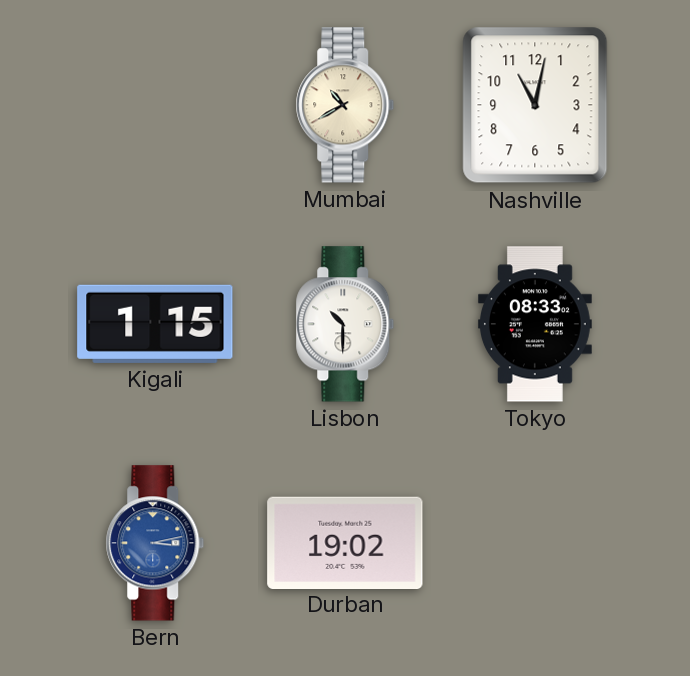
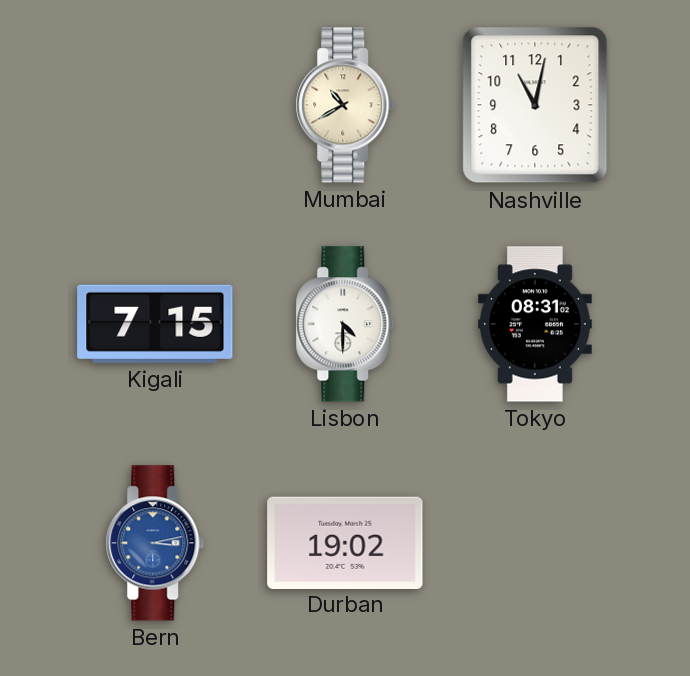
Kigali: 1:15 -> 7:15
Lisbon: 10:30 -> 4:30
Tokyo: 08:33 -> 08:31
